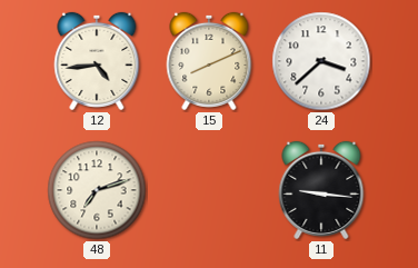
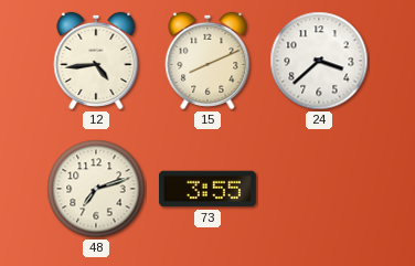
73: none -> 3:55
11: 9:16 -> none
